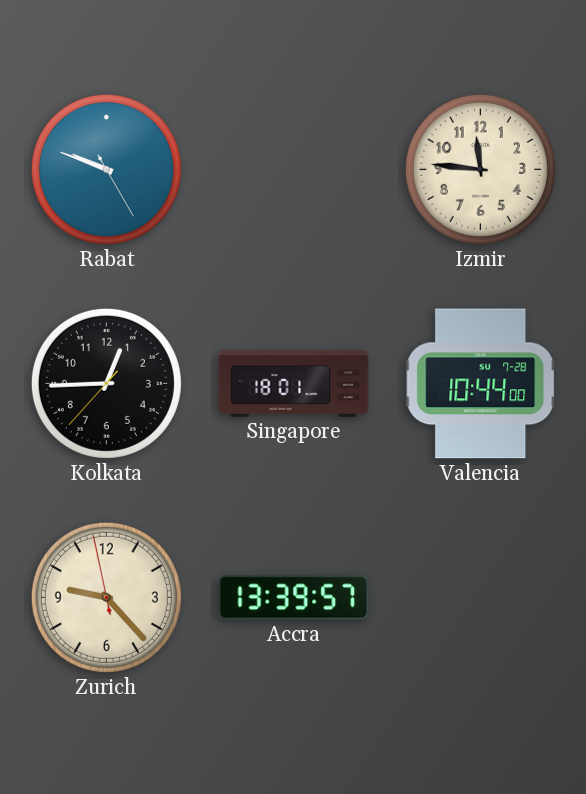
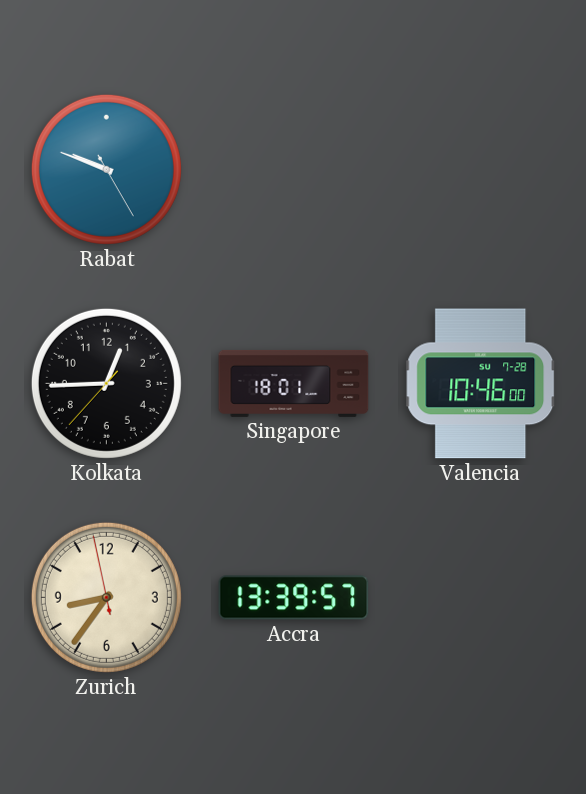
Izmir: 11:46 -> none
Valencia: 10:44 -> 10:46
Zurich: 9:22 -> 8:35
